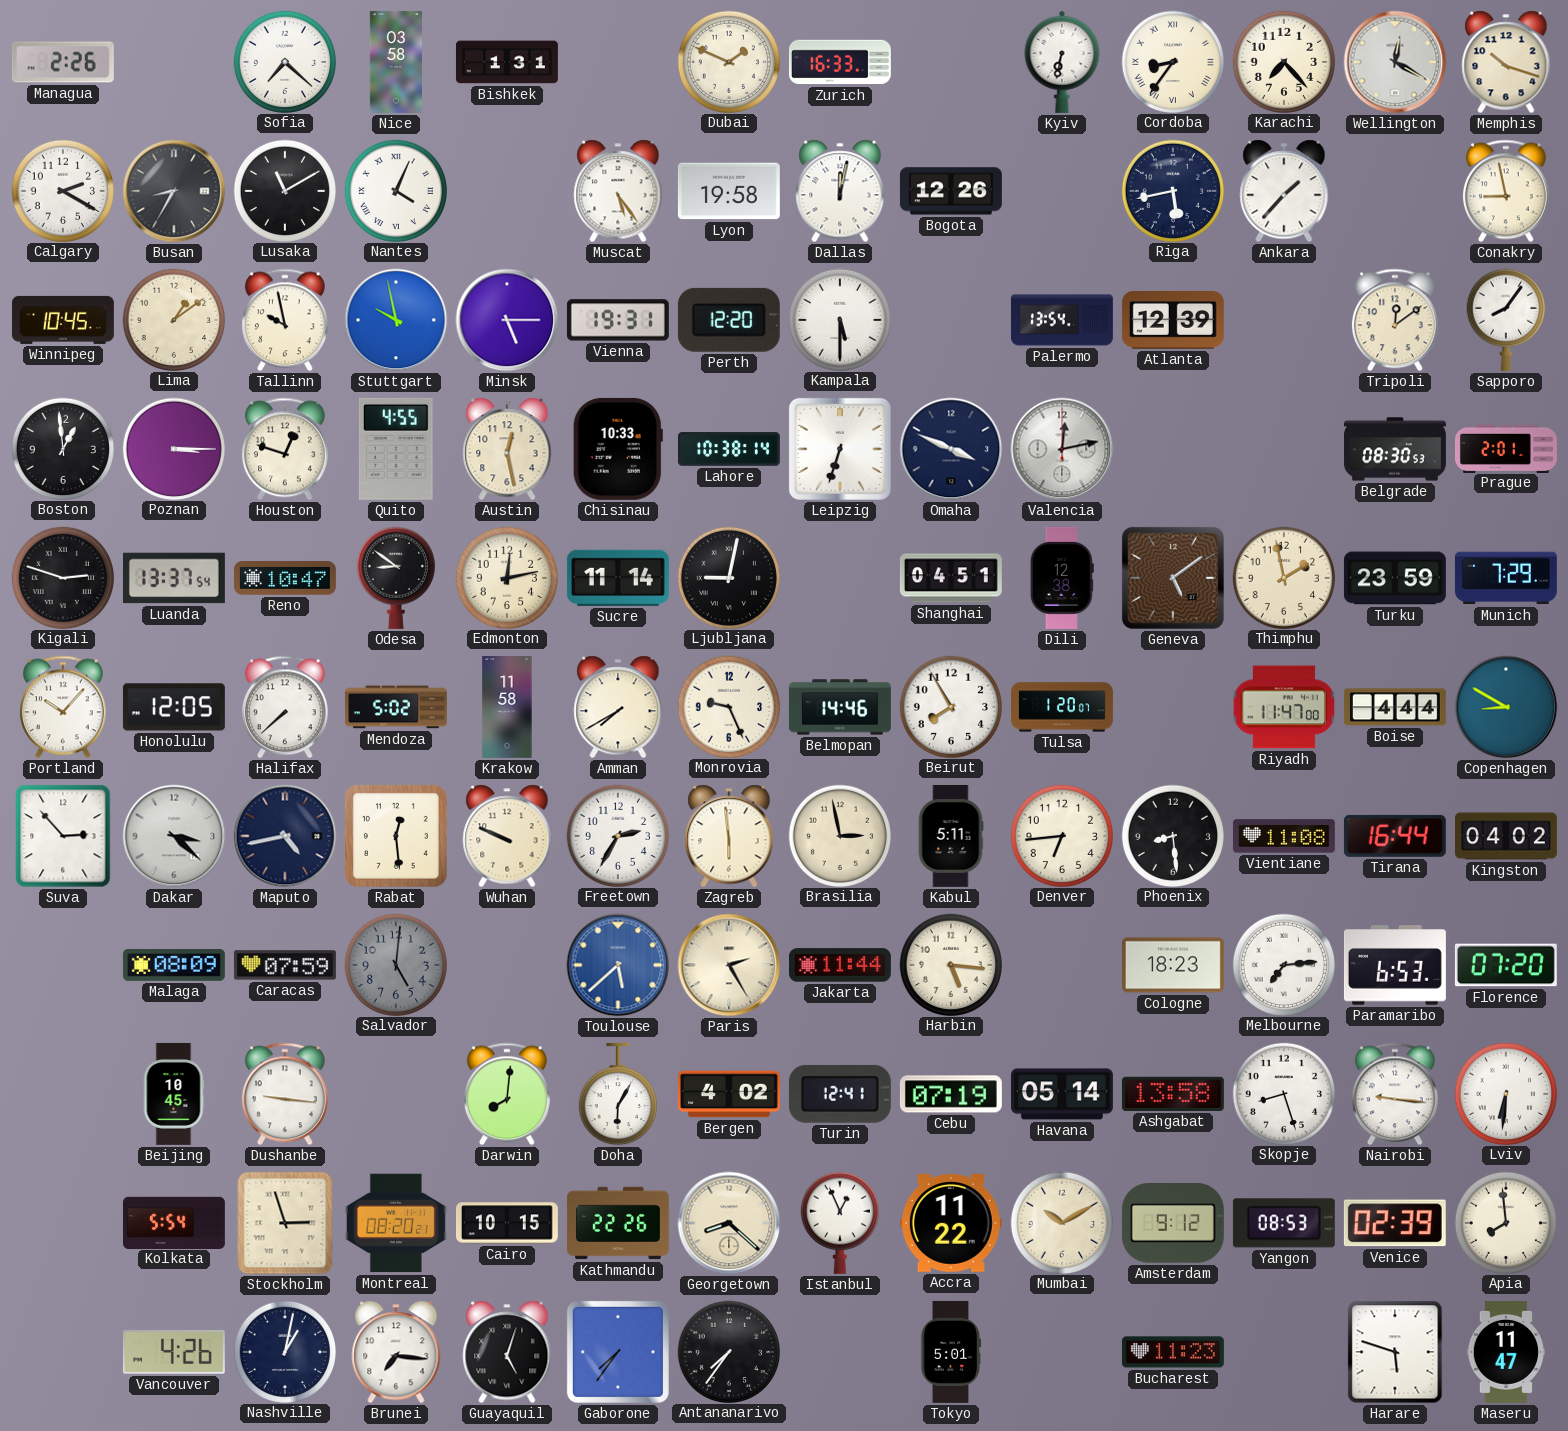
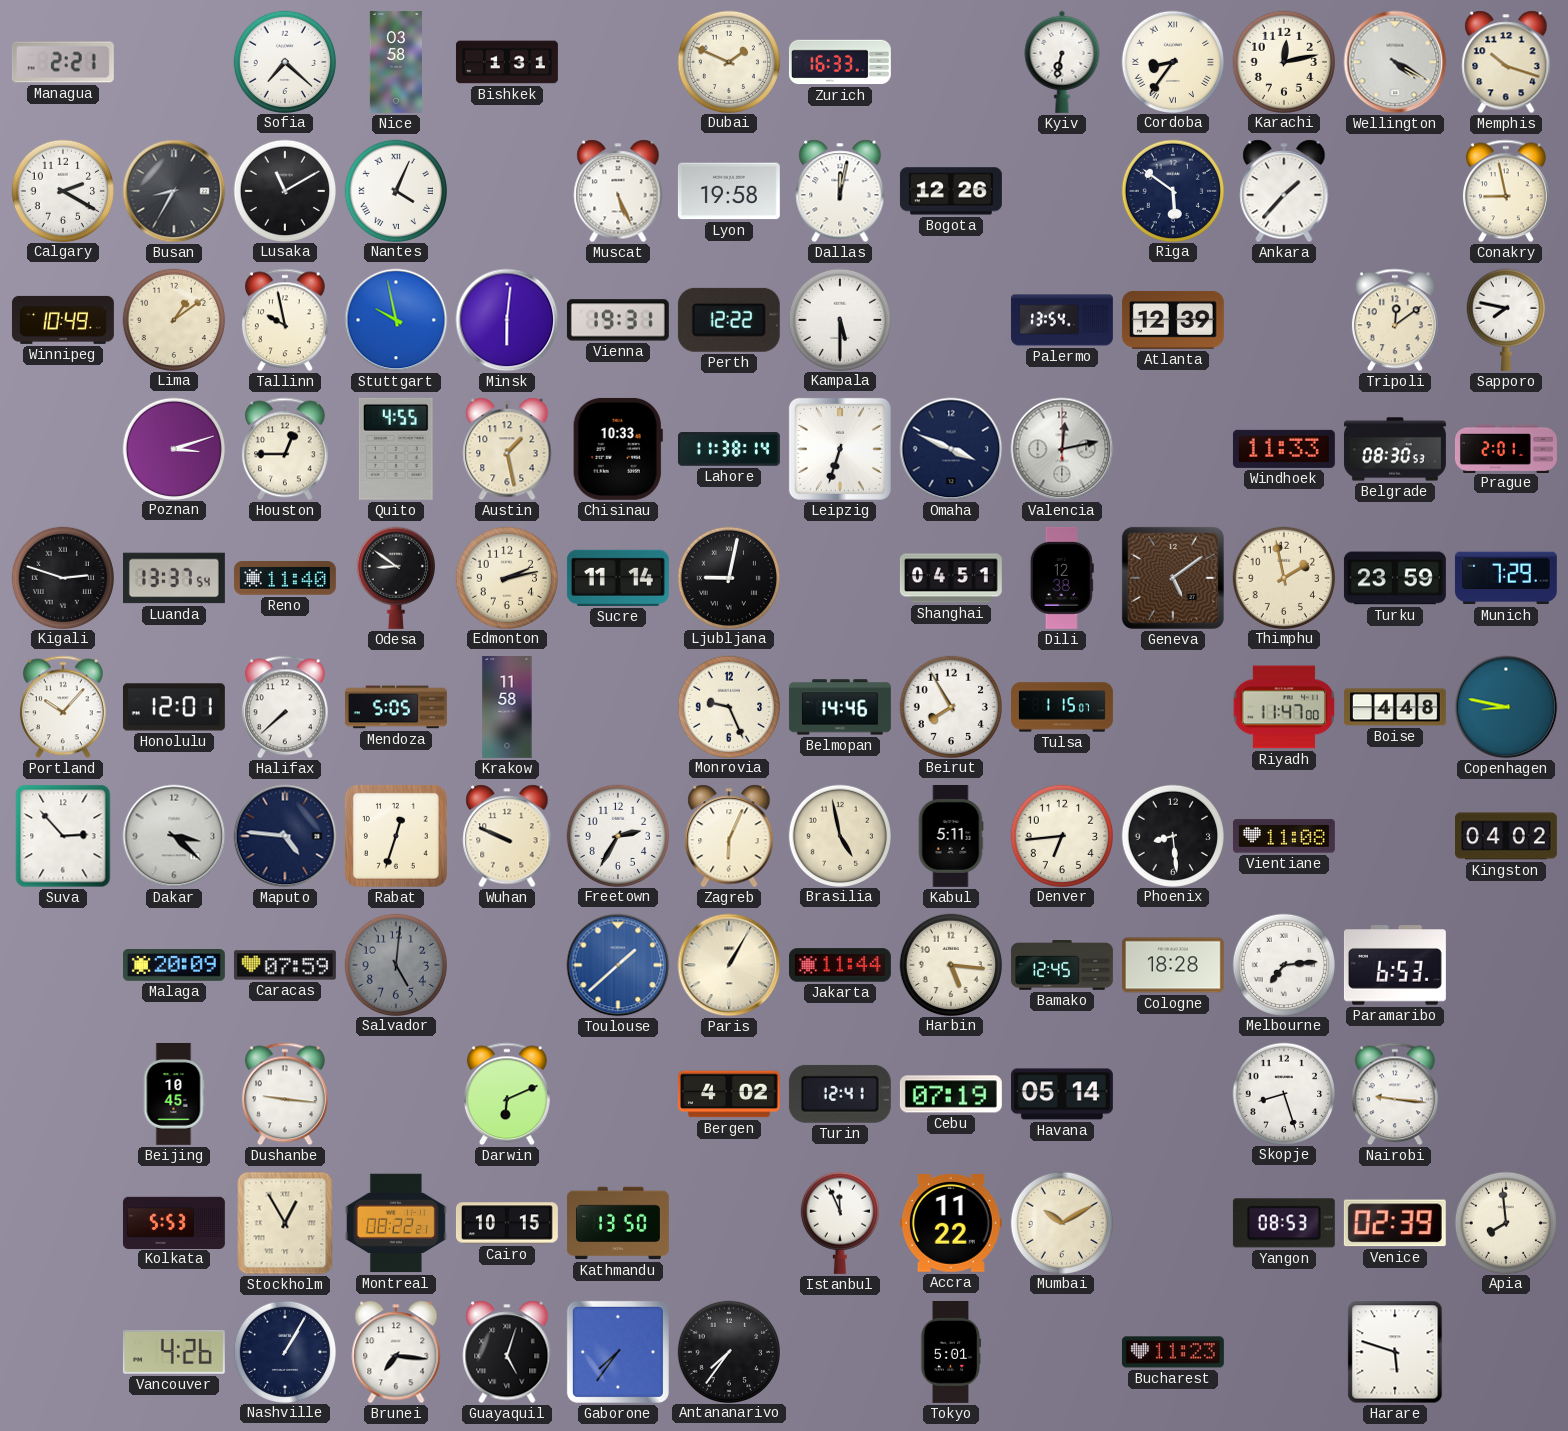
Managua: 2:26 -> 2:21
Karachi: 7:23 -> 12:13
Wellington: 12:20 -> 4:20
Muscat: 5:24 -> 5:26
Riga: 5:43 -> 5:51
Winnipeg: 10:45 -> 10:49
Minsk: 5:15 -> 6:01
Perth: 12:20 -> 12:22
Sapporo: 8:06 -> 7:47
Boston: 12:59 -> none
Poznan: 3:15 -> 3:12
Houston: 12:48 -> 12:45
Austin: 12:28 -> 1:28
Lahore: 10:38 -> 11:38
Windhoek: none -> 11:33
Reno: 10:47 -> 11:40
Edmonton: 12:13 -> 2:13
Honolulu: 12:05 -> 12:01
Mendoza: 5:02 -> 5:05
Amman: 7:40 -> none
Tulsa: 1:20 -> 1:15
Boise: 4:44 -> 4:48
Copenhagen: 8:50 -> 8:47
Maputo: 4:43 -> 4:46
Rabat: 12:29 -> 12:33
Zagreb: 5:59 -> 6:04
Brasilia: 2:58 -> 4:58
Tirana: 16:44 -> none
Malaga: 08:09 -> 20:09
Toulouse: 5:38 -> 1:38
Paris: 2:25 -> 1:05
Bamako: none -> 12:45
Cologne: 18:23 -> 18:28
Florence: 07:20 -> none
Darwin: 8:01 -> 6:11
Doha: 6:05 -> none
Ashgabat: 13:58 -> none
Lviv: 6:31 -> none
Kolkata: 5:54 -> 5:53
Stockholm: 2:57 -> 12:55
Montreal: 08:20 -> 08:22
Kathmandu: 22:26 -> 13:50
Georgetown: 8:22 -> none
Istanbul: 12:56 -> 11:56
Amsterdam: 9:12 -> none
Nashville: 1:02 -> 1:05
Maseru: 11:47 -> none
